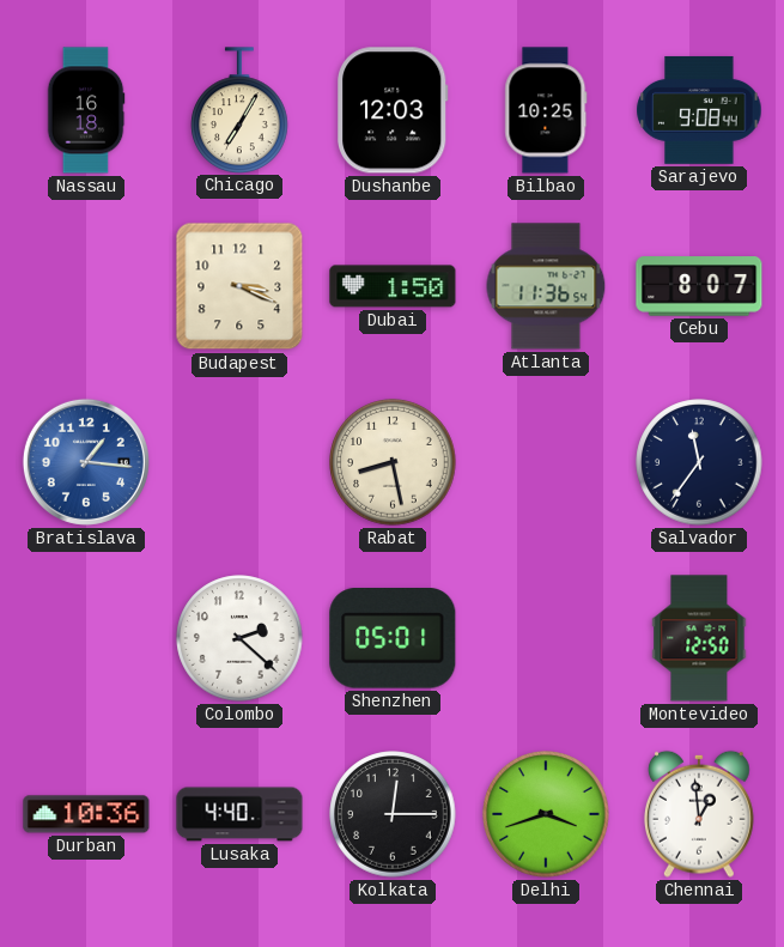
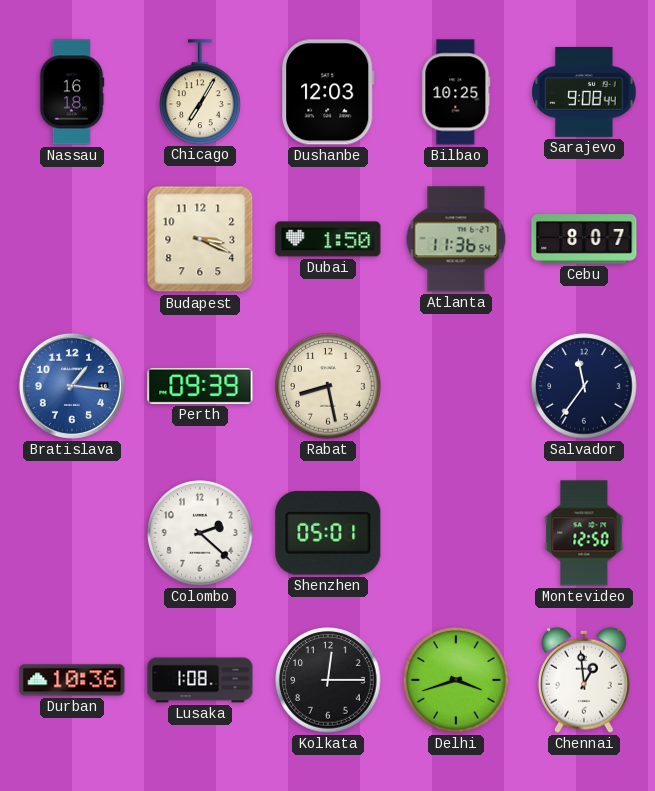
Perth: none -> 09:39
Lusaka: 4:40 -> 1:08
